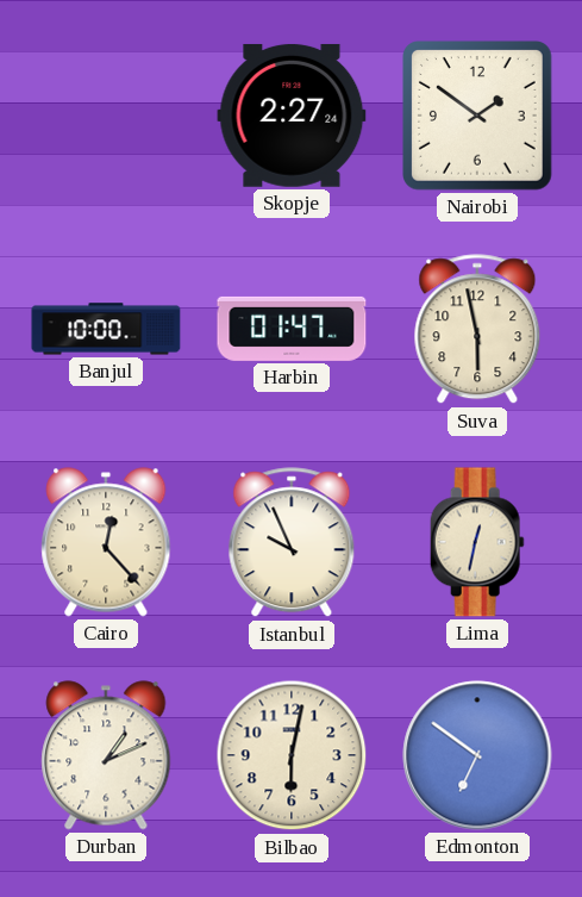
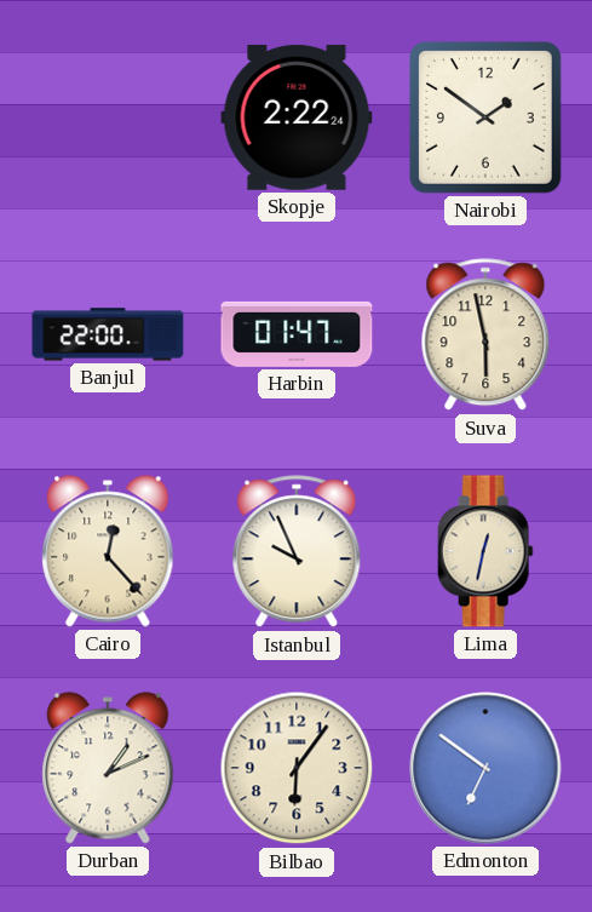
Skopje: 2:27 -> 2:22
Banjul: 10:00 -> 22:00
Bilbao: 6:02 -> 6:06
